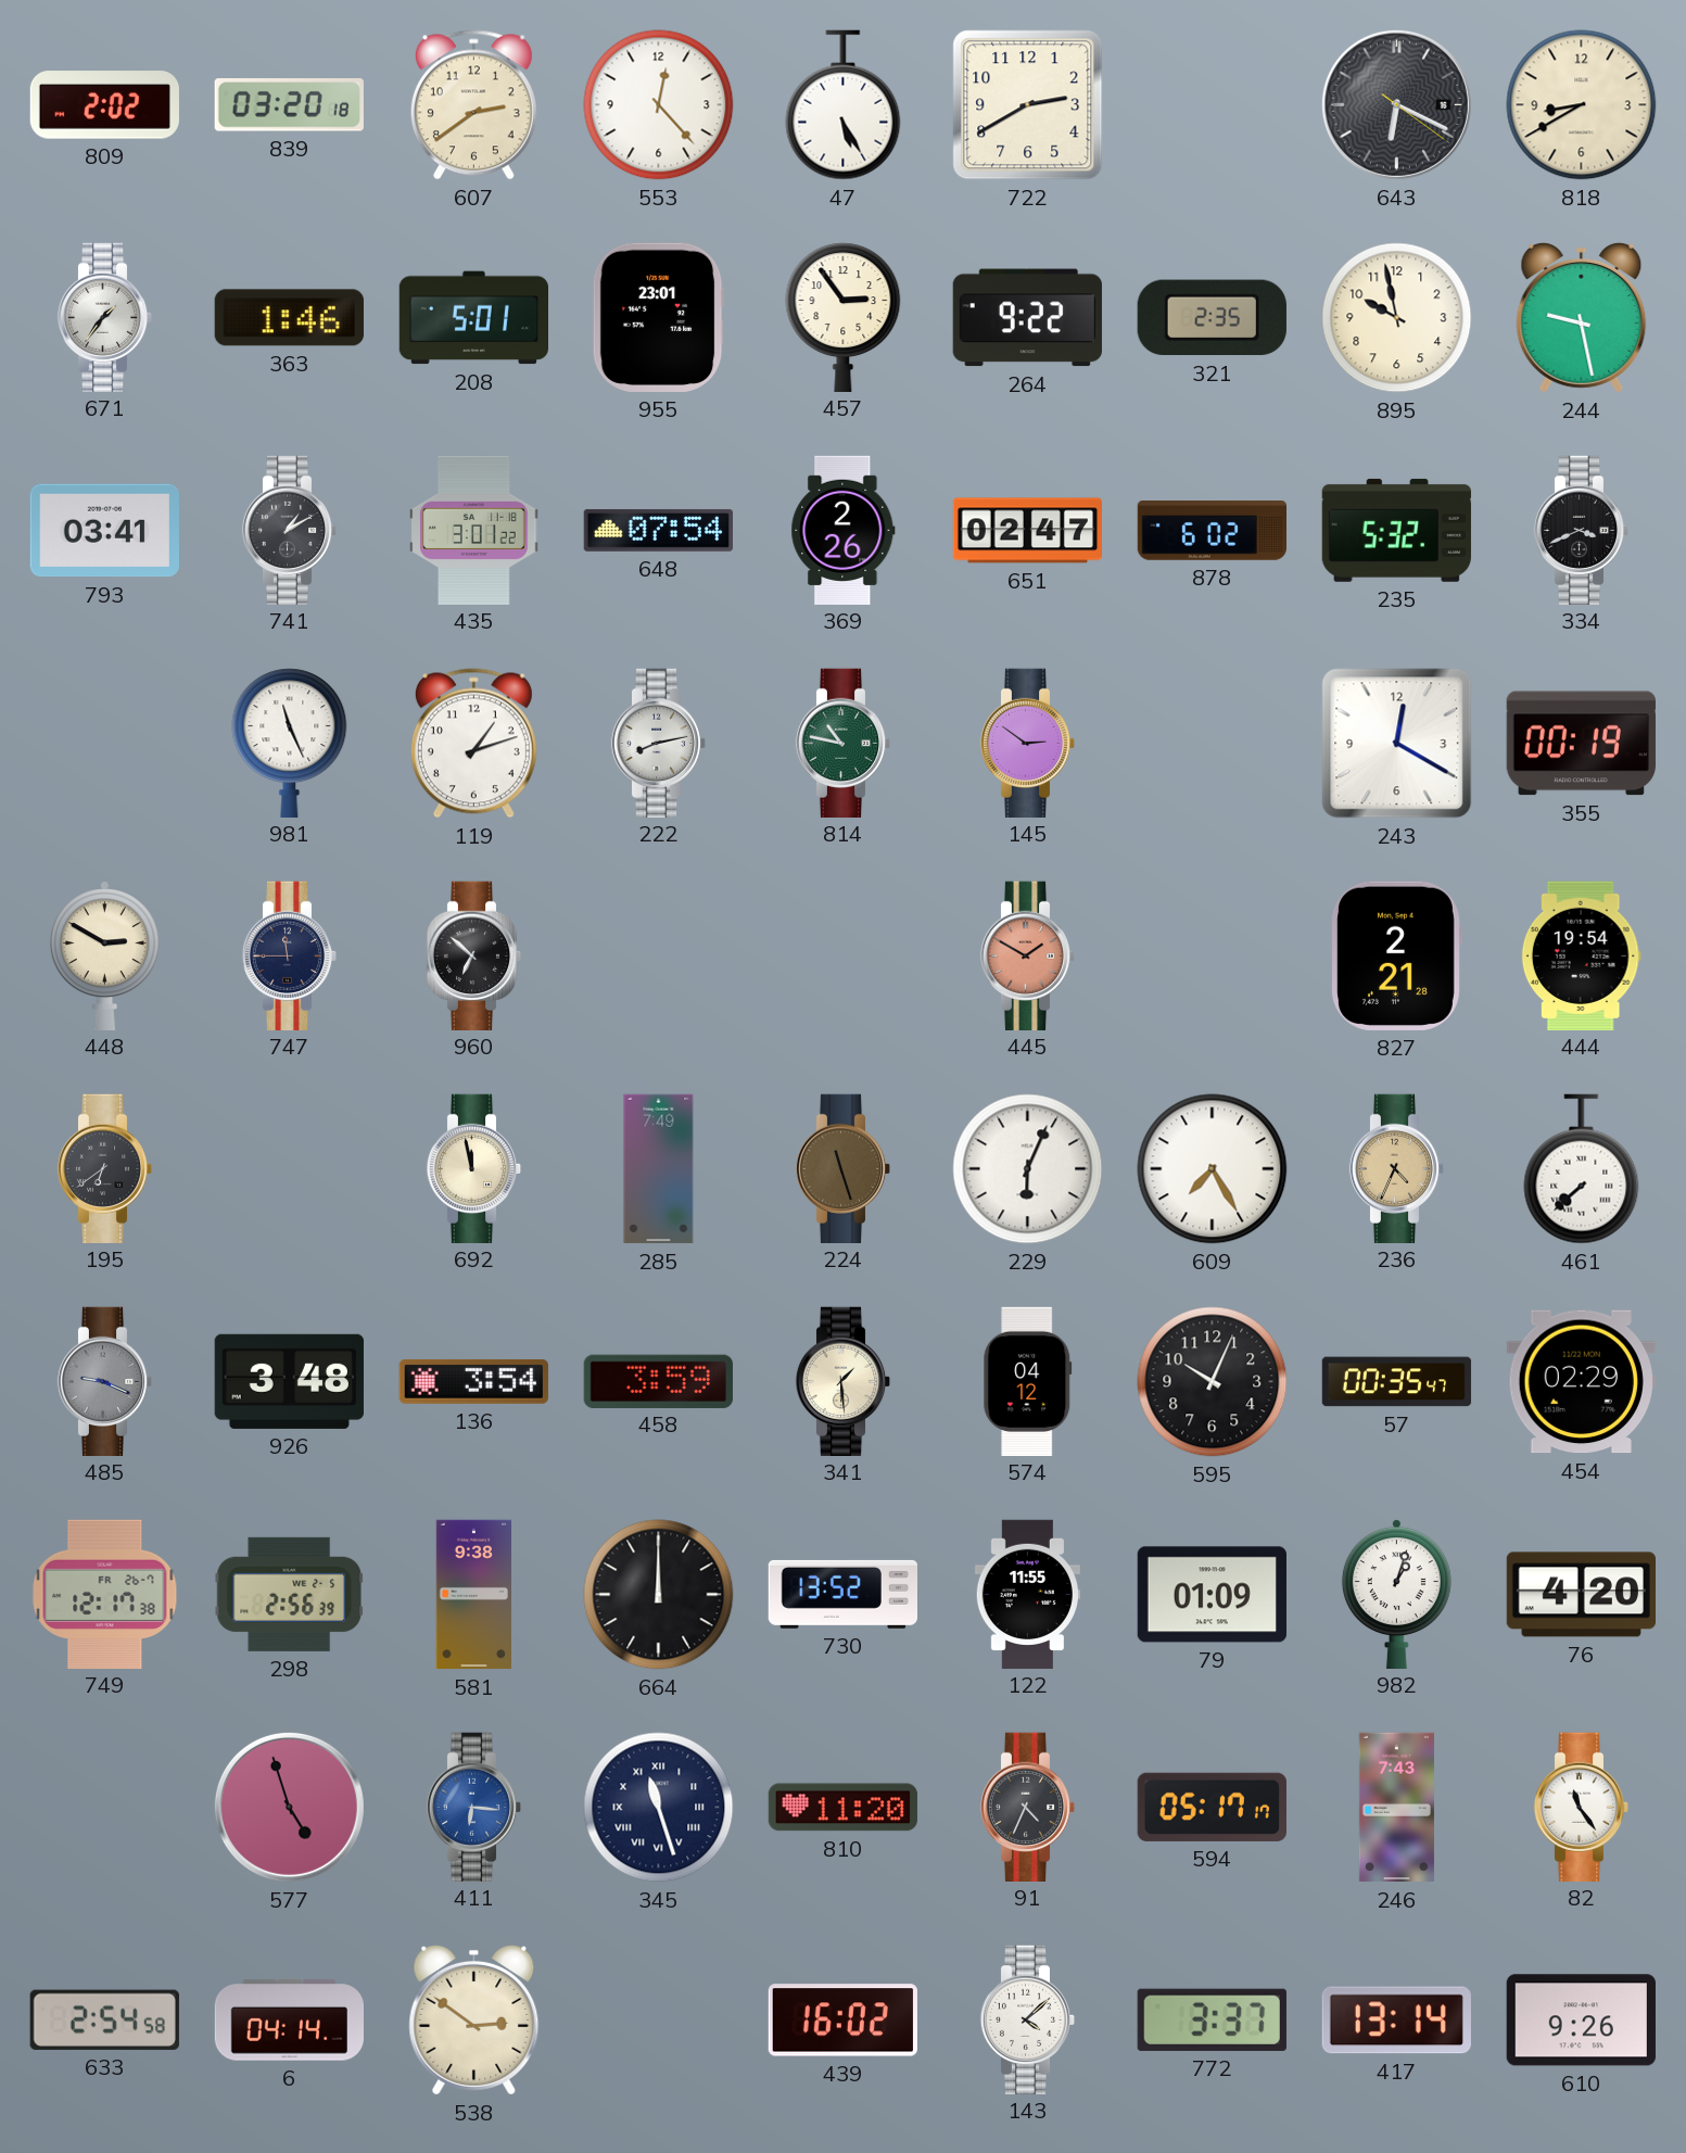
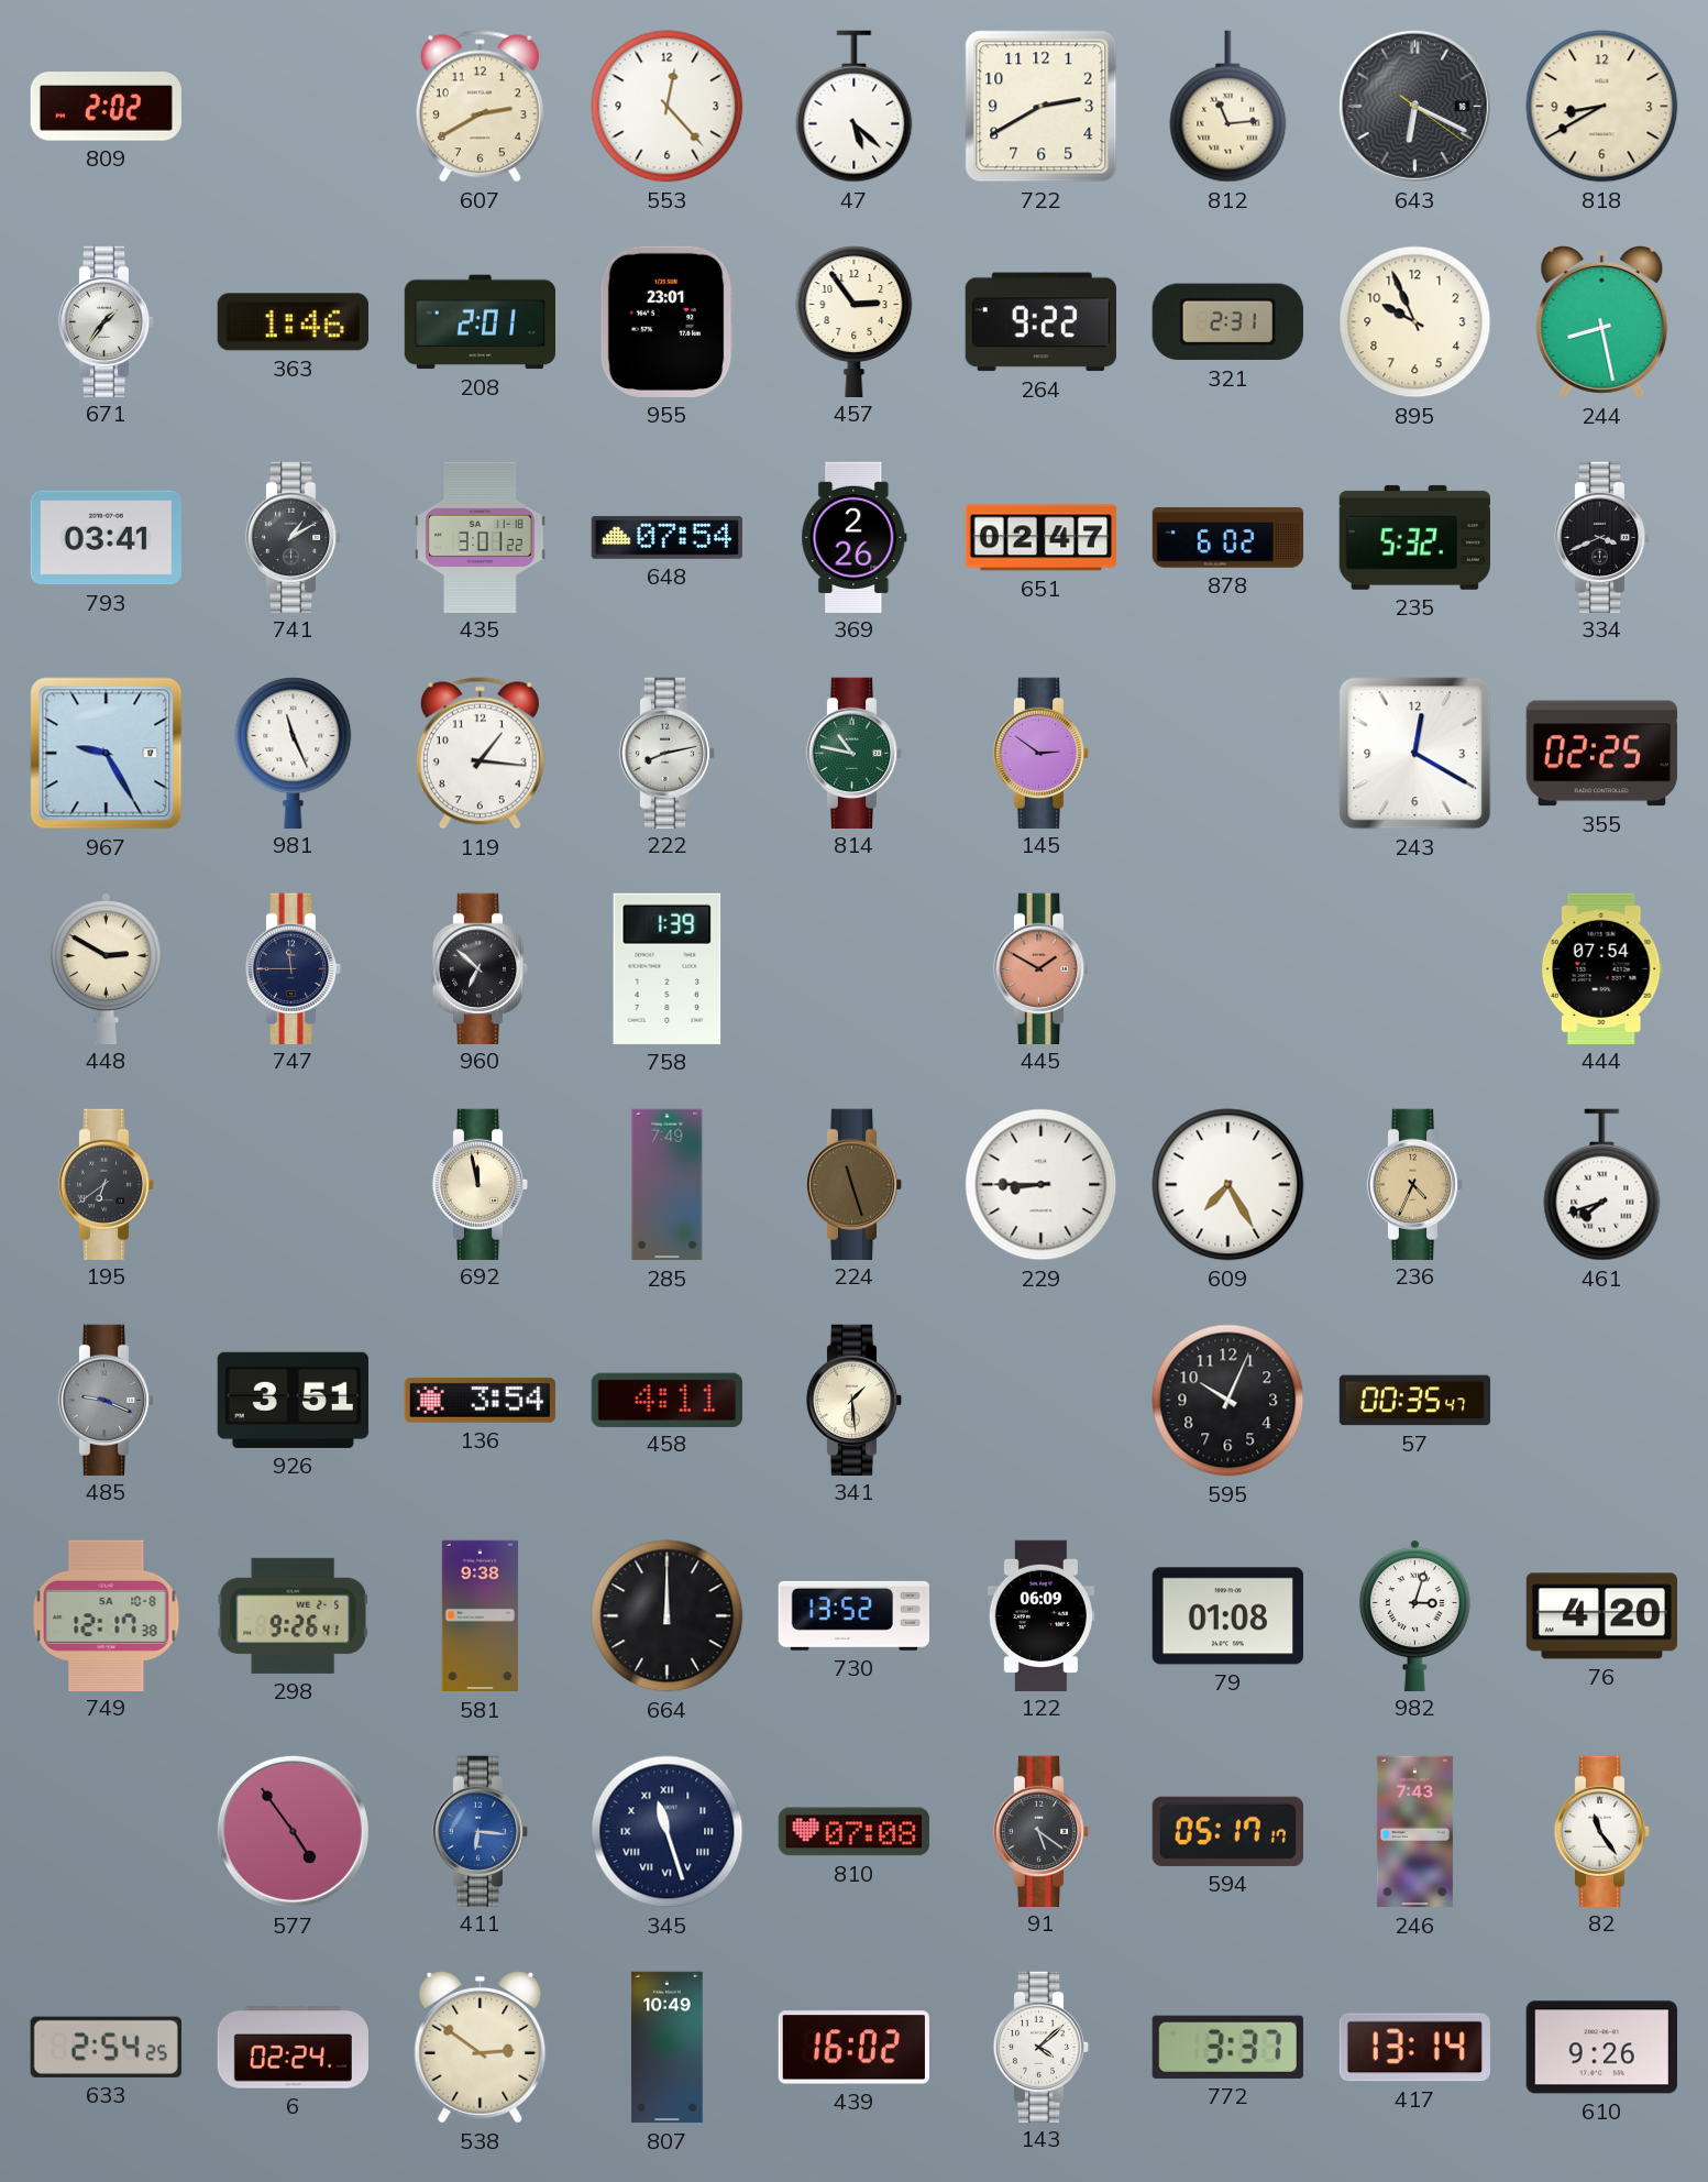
839: 03:20 -> none
607: 2:39 -> 2:40
47: 5:25 -> 5:22
812: none -> 11:14
208: 5:01 -> 2:01
321: 2:35 -> 2:31
895: 9:58 -> 9:56
244: 9:28 -> 8:28
967: none -> 9:25
119: 1:12 -> 1:16
355: 00:19 -> 02:25
758: none -> 1:39
827: 2:21 -> none
444: 19:54 -> 07:54
229: 6:04 -> 8:45
461: 7:38 -> 7:42
926: 3:48 -> 3:51
458: 3:59 -> 4:11
574: 04:12 -> none
454: 02:29 -> none
749 date: FR 26-7 -> SA 10-8
298: 2:56 -> 9:26
122: 11:55 -> 06:09
79: 01:09 -> 01:08
982: 1:03 -> 3:03
577: 4:57 -> 4:54
810: 11:20 -> 07:08
91: 4:34 -> 5:21
633: 2:54:58 -> 2:54:25
6: 04:14 -> 02:24
807: none -> 10:49
